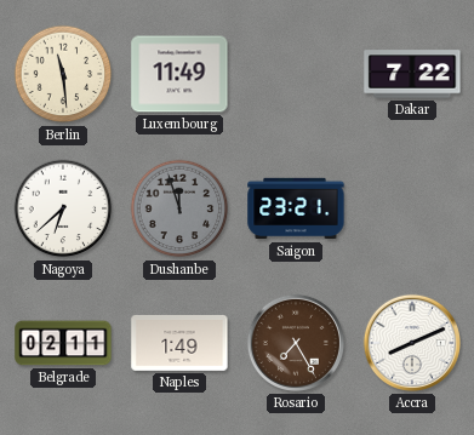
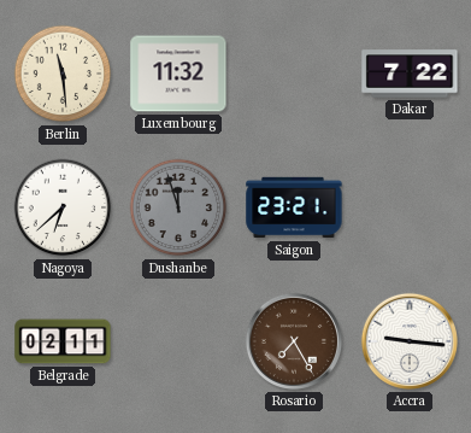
Luxembourg: 11:49 -> 11:32
Naples: 1:49 -> none
Accra: 8:11 -> 9:16
